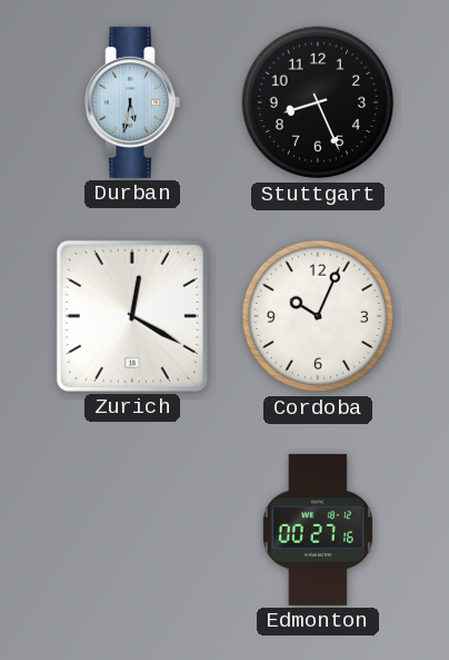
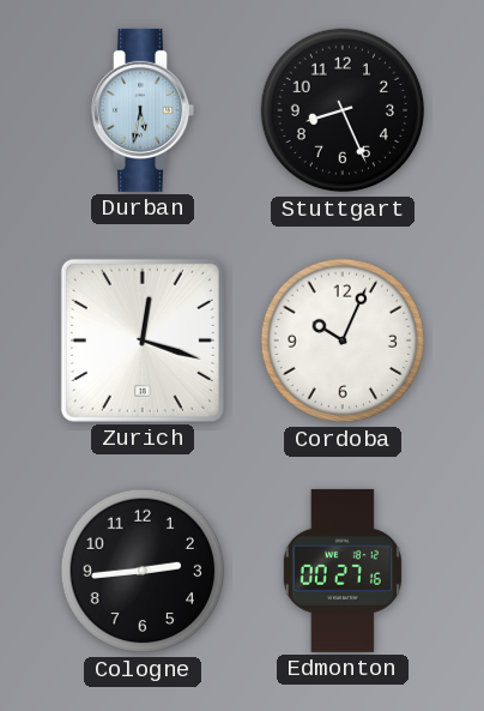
Zurich: 12:20 -> 12:18
Cologne: none -> 2:44
